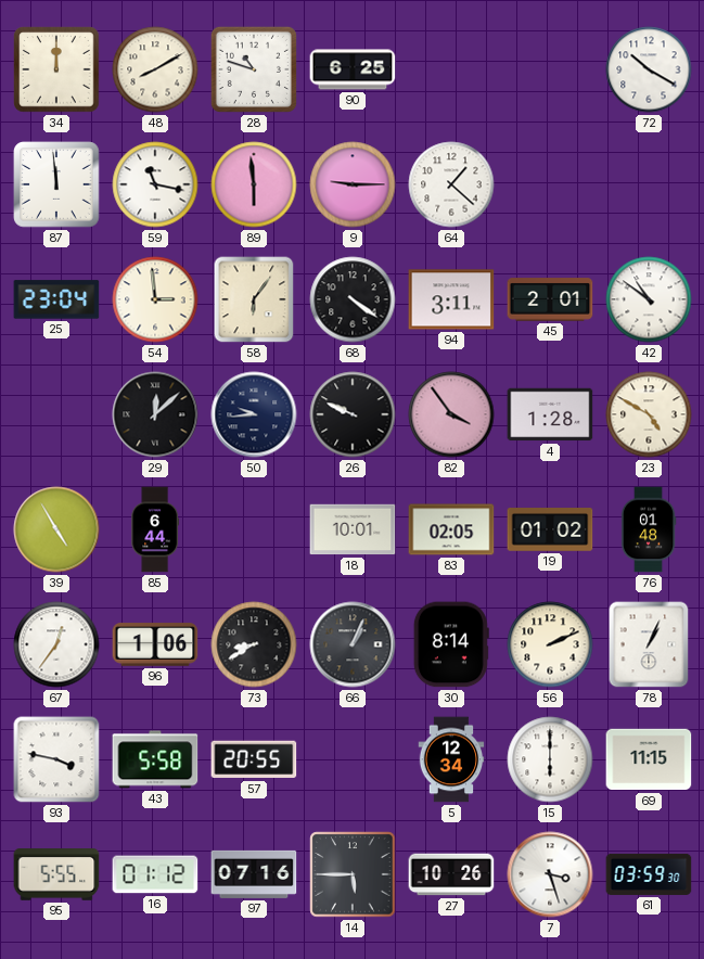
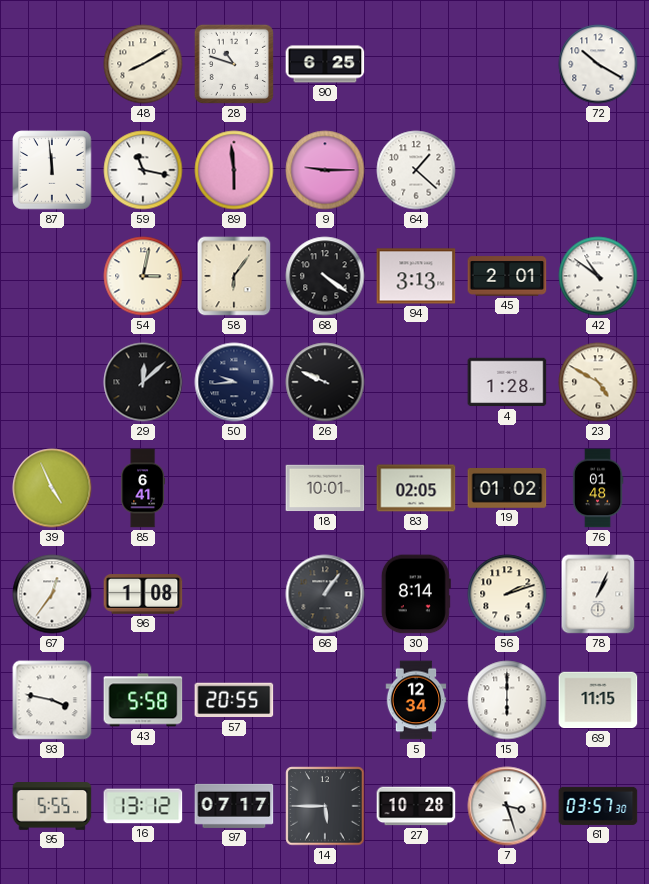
34: 12:00 -> none
25: 23:04 -> none
54: 2:59 -> 3:02
94: 3:11 -> 3:13
82: 3:54 -> none
39: 4:55 -> 4:56
85: 6:44 -> 6:41
96: 1:06 -> 1:08
73: 8:40 -> none
66: 1:04 -> 1:06
56: 2:11 -> 2:12
16: 01:12 -> 13:12
97: 07:16 -> 07:17
27: 10:26 -> 10:28
61: 03:59 -> 03:57
